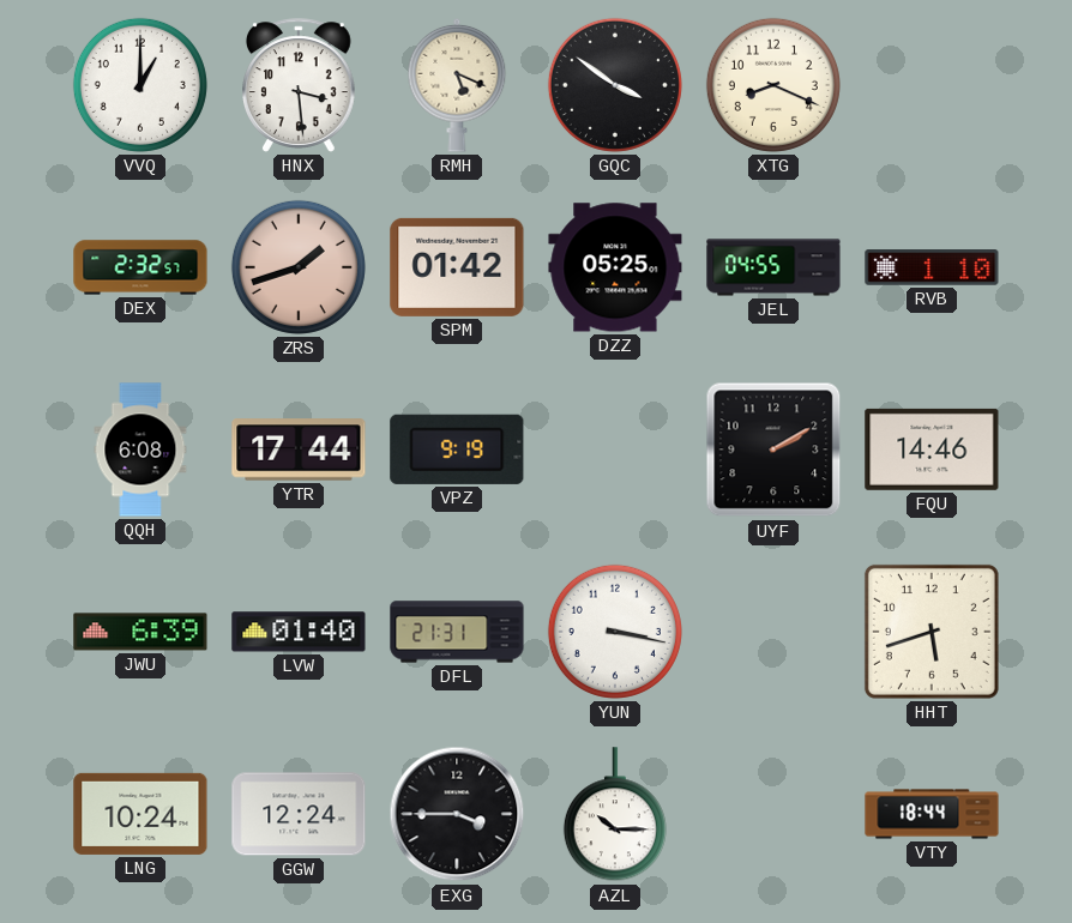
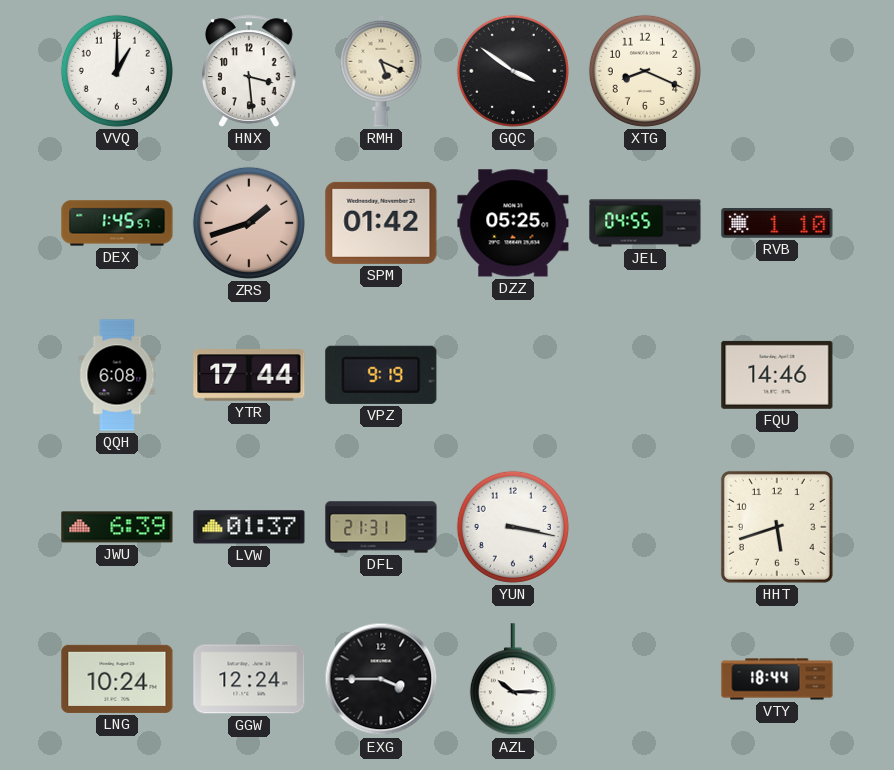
DEX: 2:32 -> 1:45
UYF: 2:10 -> none
LVW: 01:40 -> 01:37
